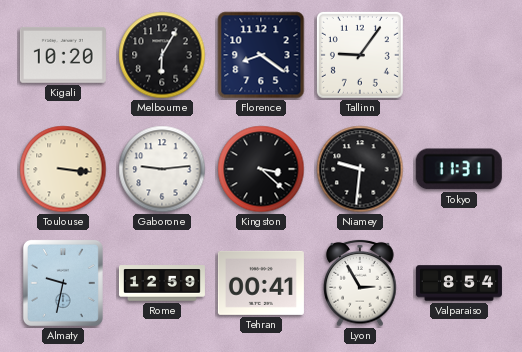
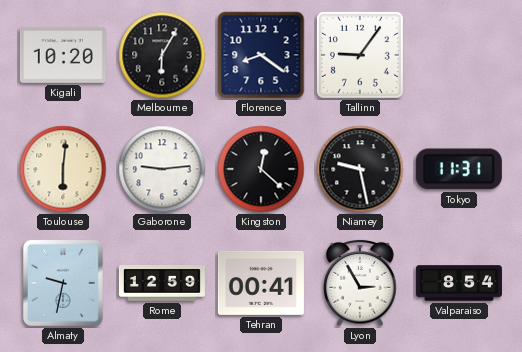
Toulouse: 3:16 -> 6:01
Kingston: 3:22 -> 12:22
Niamey: 9:31 -> 9:28
